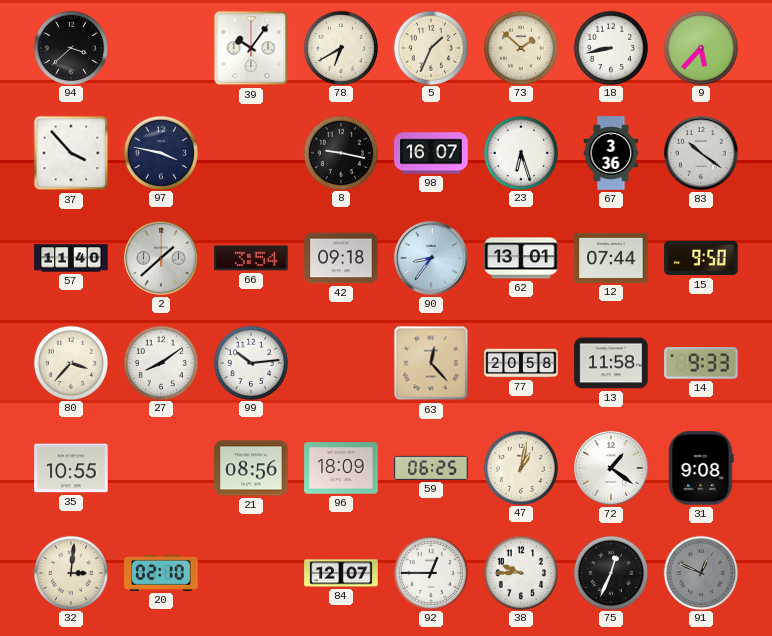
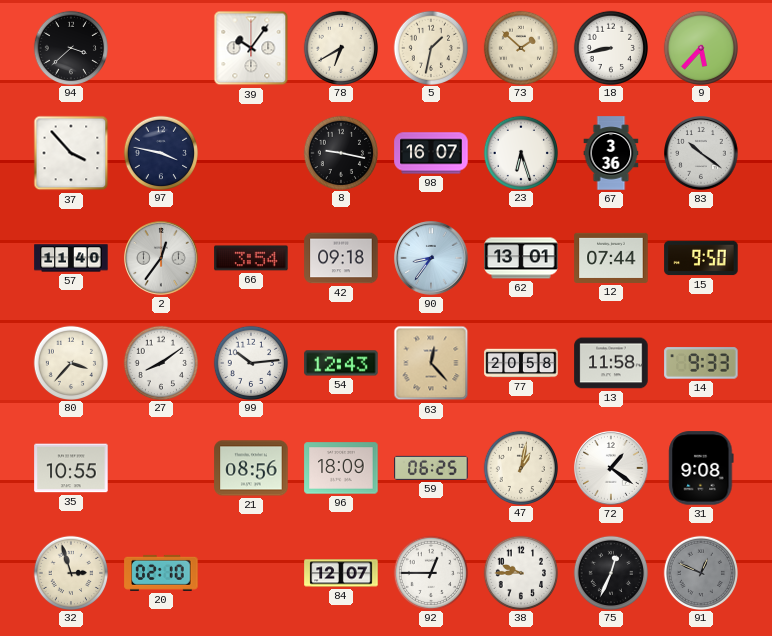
5: 1:34 -> 1:32
2: 1:38 -> 12:36
54: none -> 12:43
32: 3:01 -> 2:57
